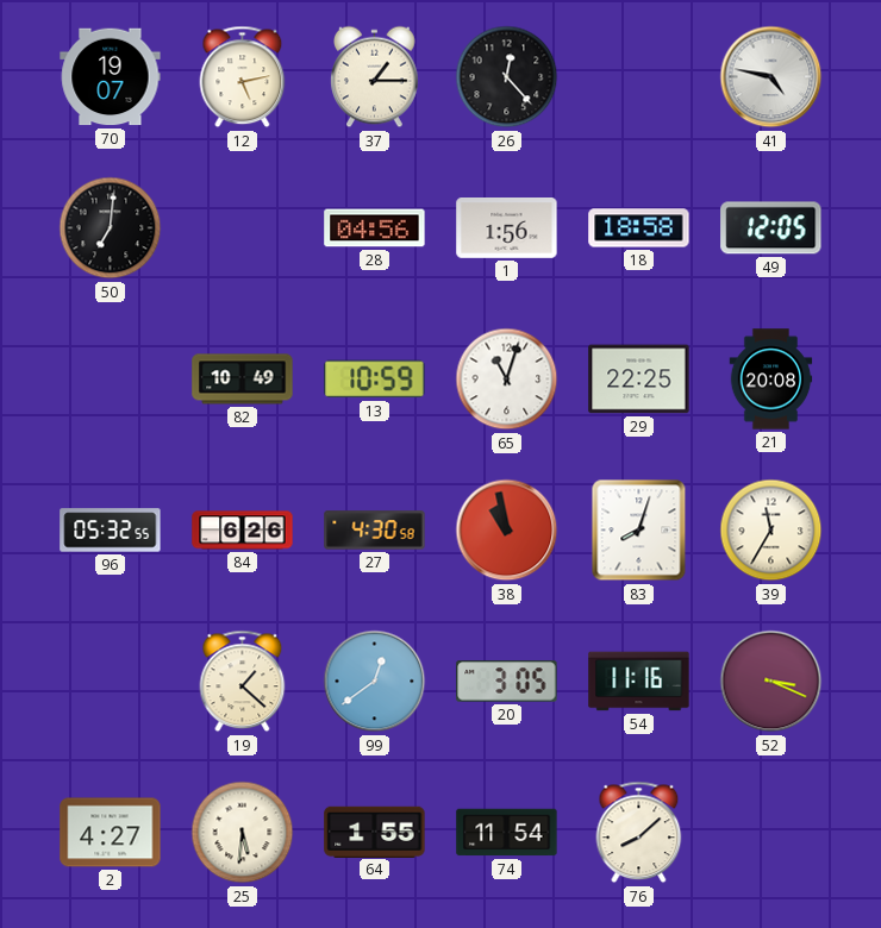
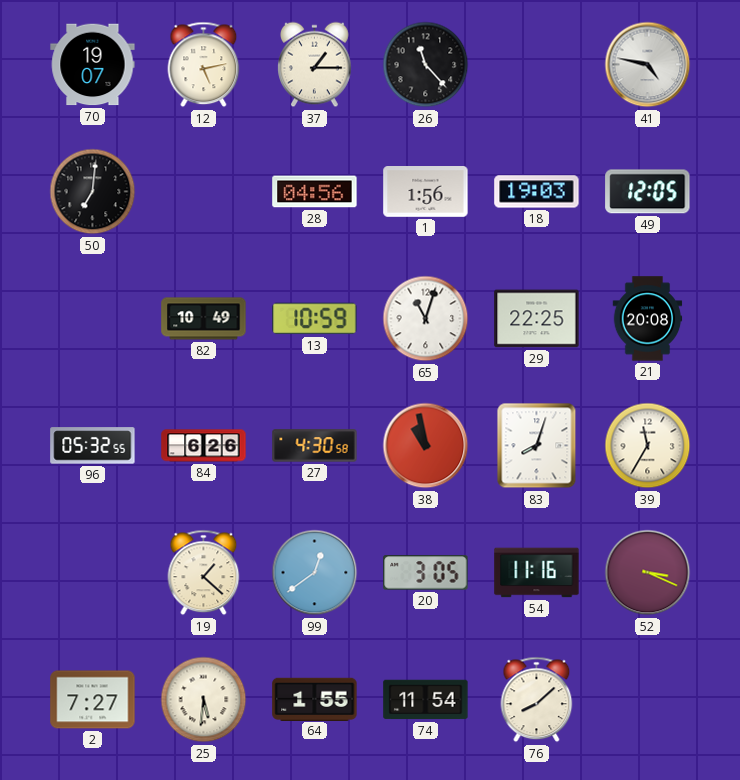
26: 12:23 -> 11:23
18: 18:58 -> 19:03
2: 4:27 -> 7:27
